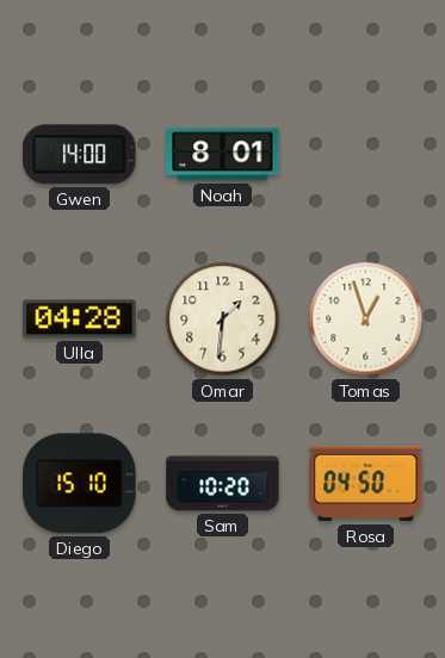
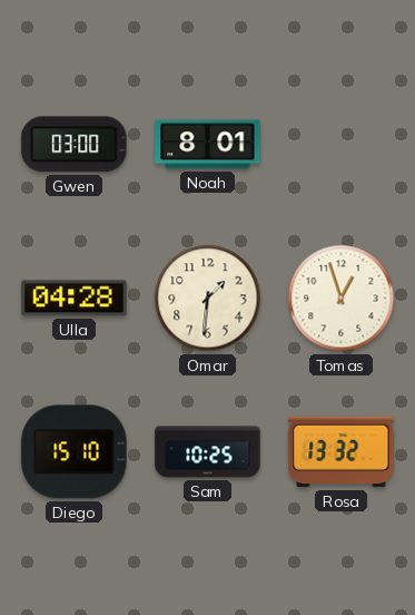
Gwen: 14:00 -> 03:00
Sam: 10:20 -> 10:25
Rosa: 04:50 -> 13:32
